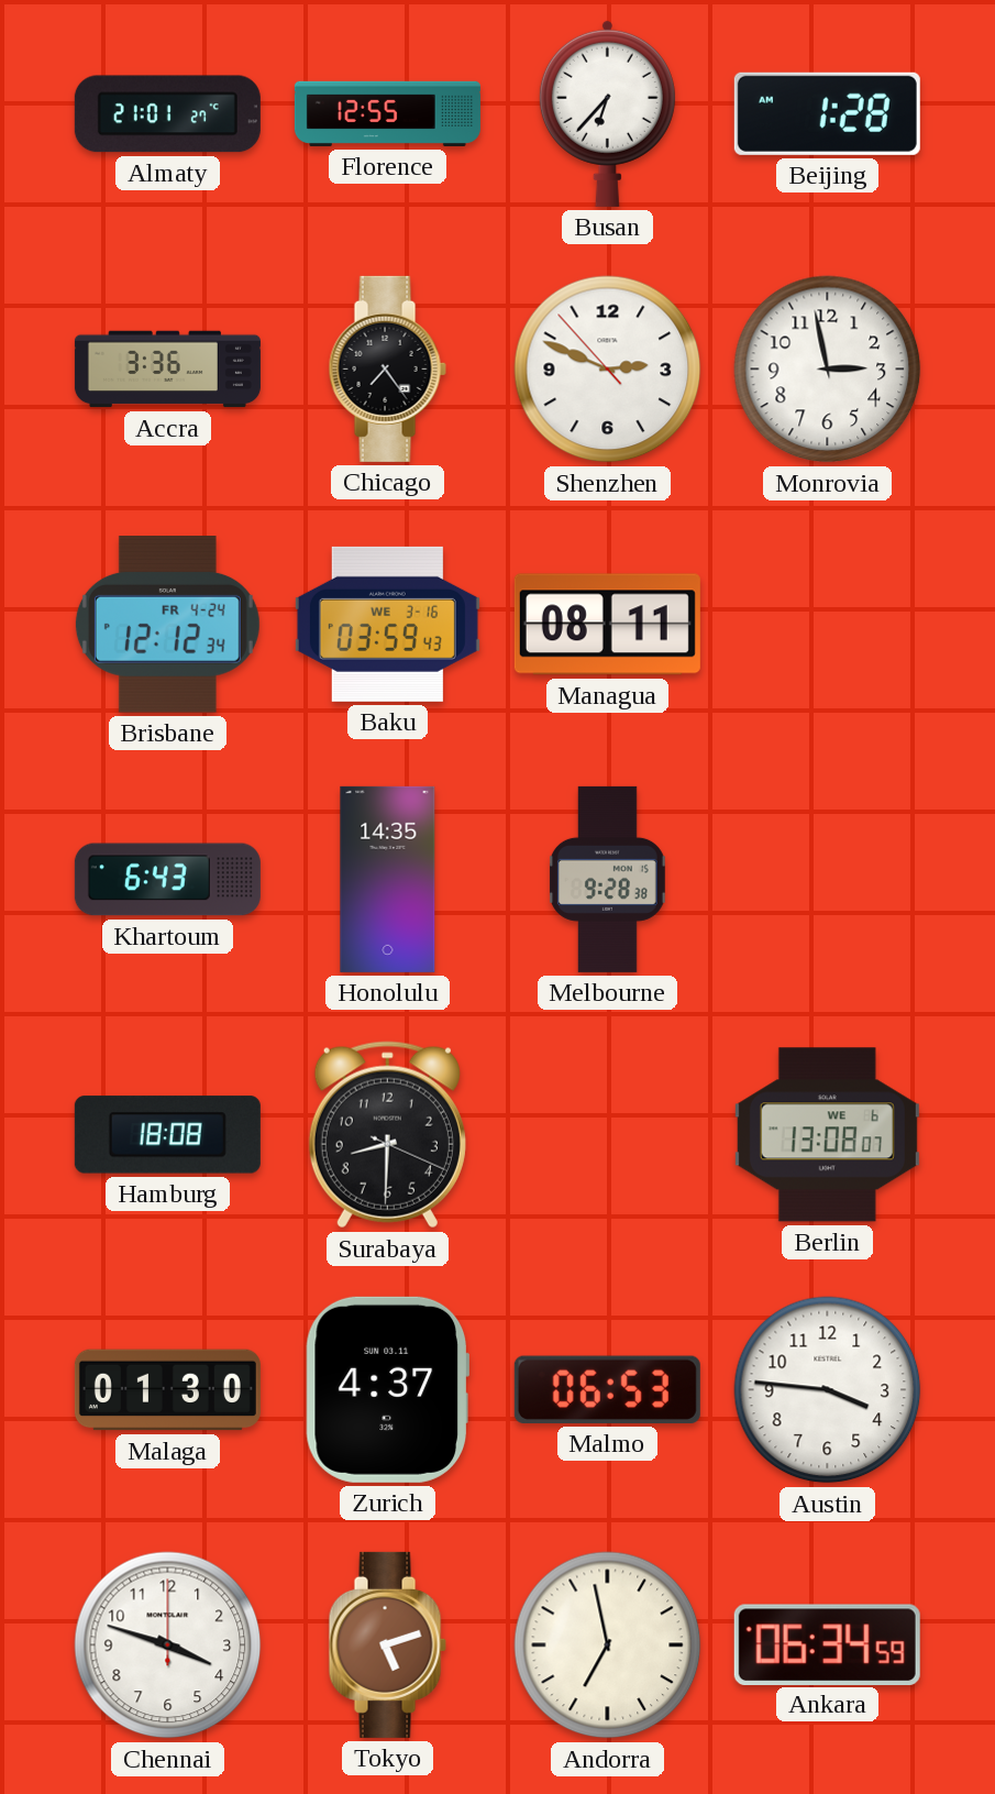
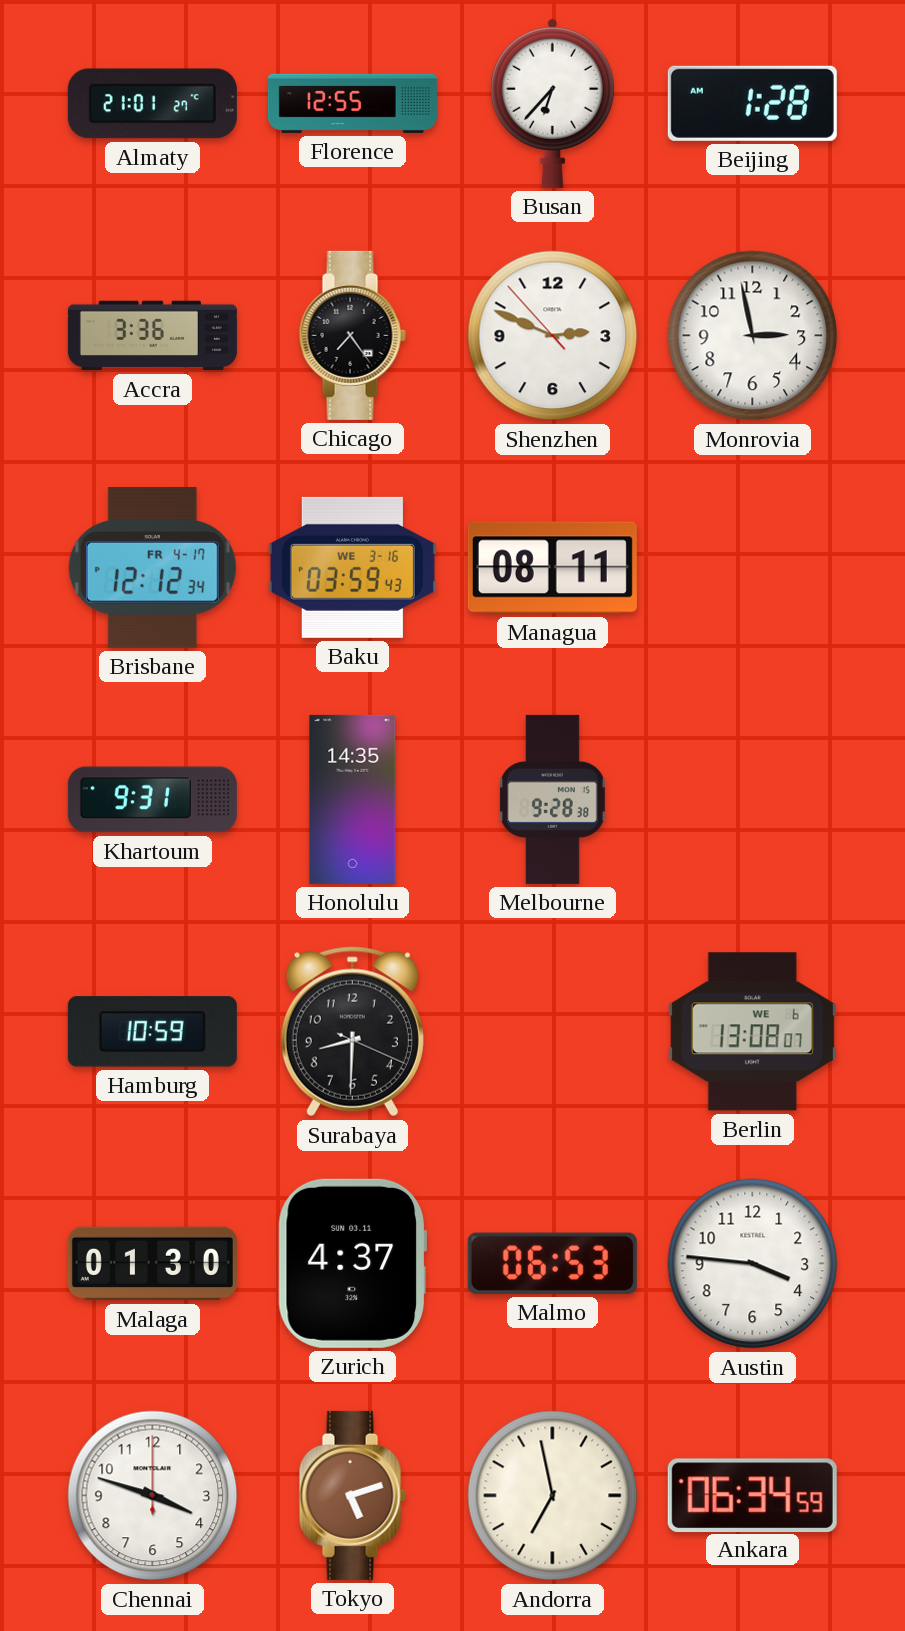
Brisbane date: FR 4-24 -> FR 4-17
Khartoum: 6:43 -> 9:31
Hamburg: 18:08 -> 10:59
